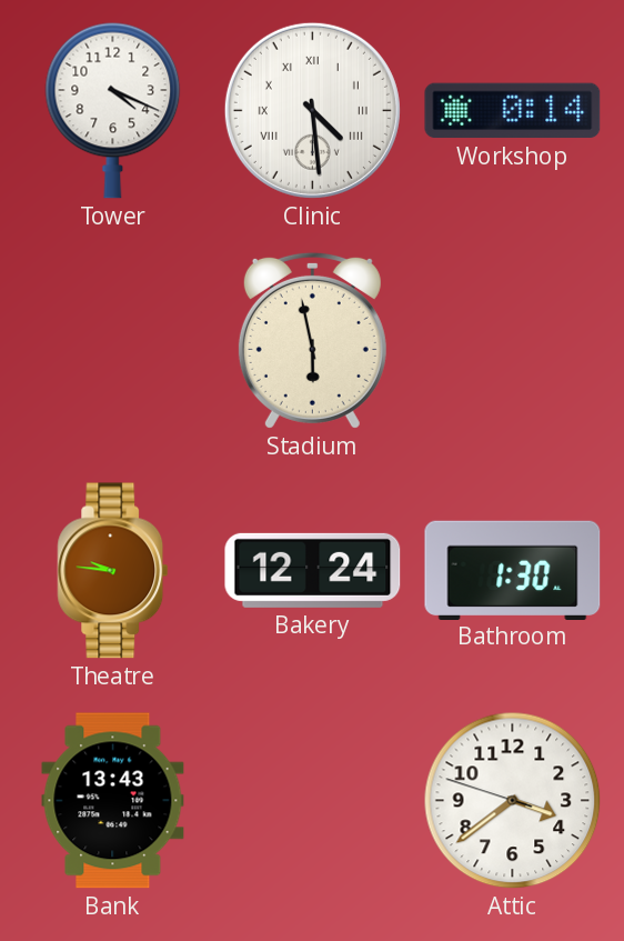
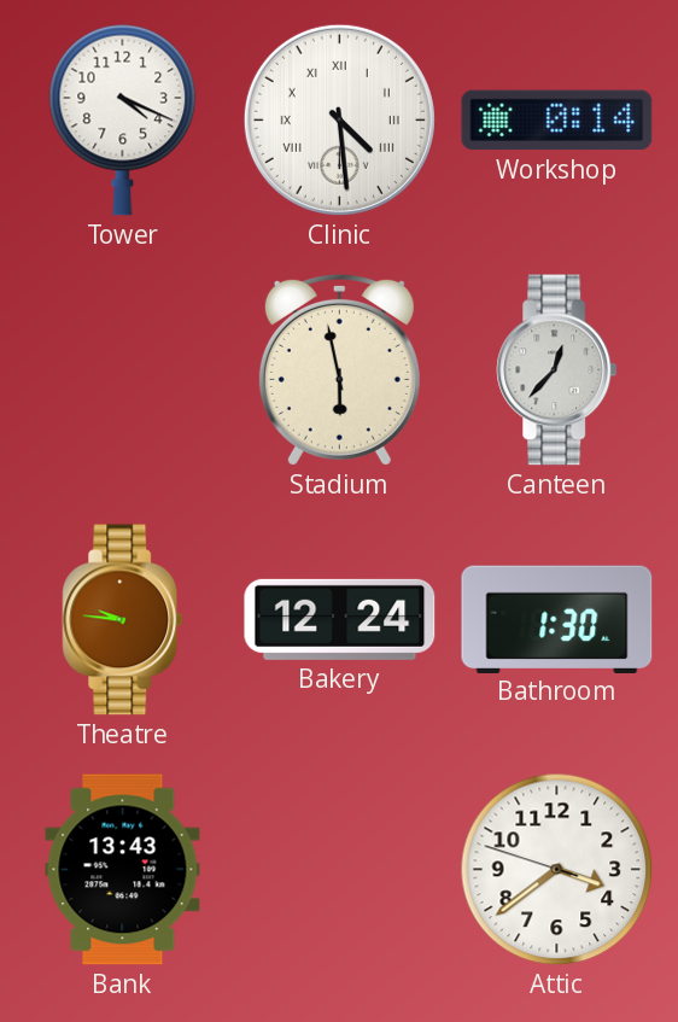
Canteen: none -> 12:37
